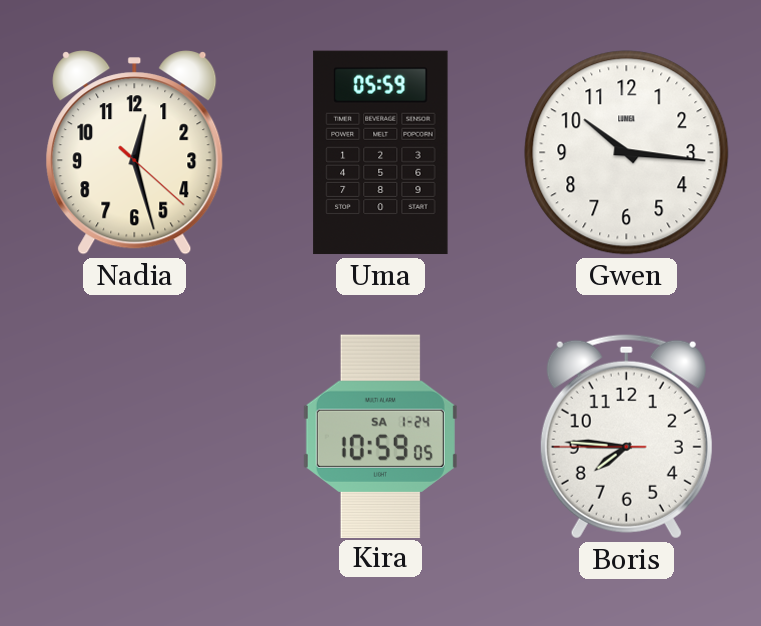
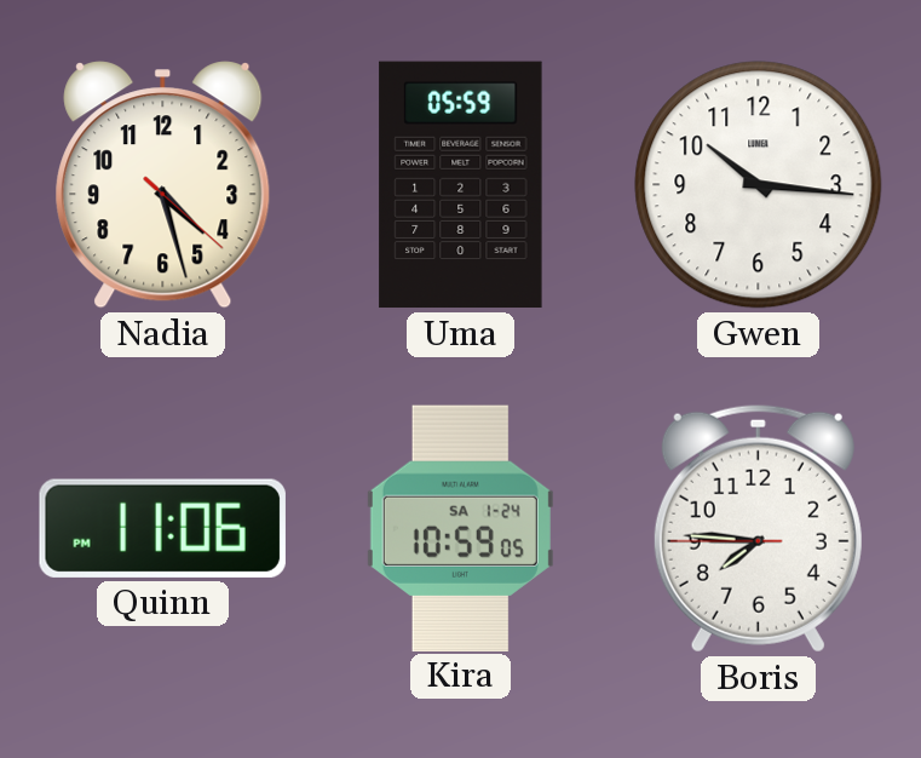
Nadia: 12:27 -> 4:27
Quinn: none -> 11:06
